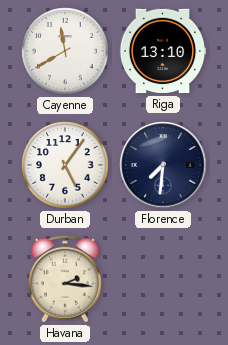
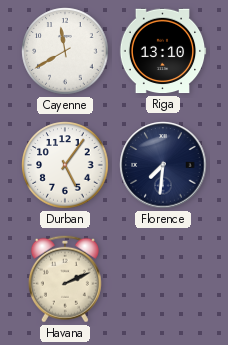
Havana: 2:16 -> 2:11
